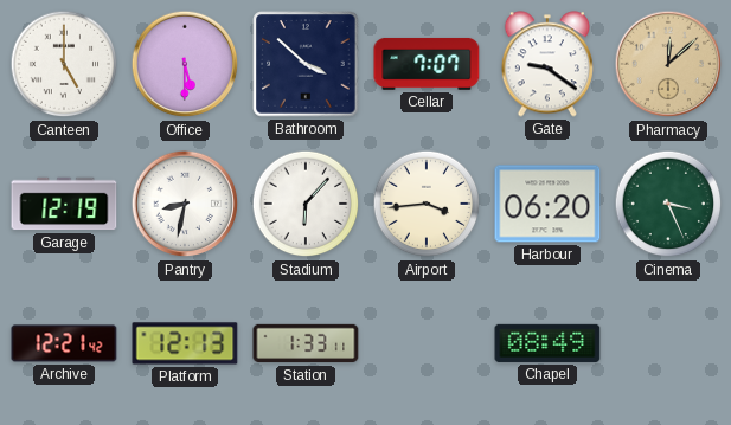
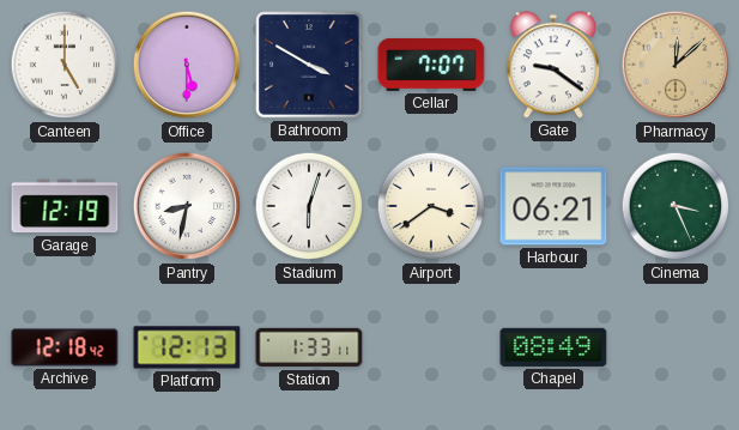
Bathroom: 3:52 -> 3:50
Stadium: 6:07 -> 6:03
Airport: 3:44 -> 3:39
Harbour: 06:20 -> 06:21
Archive: 12:21 -> 12:18
